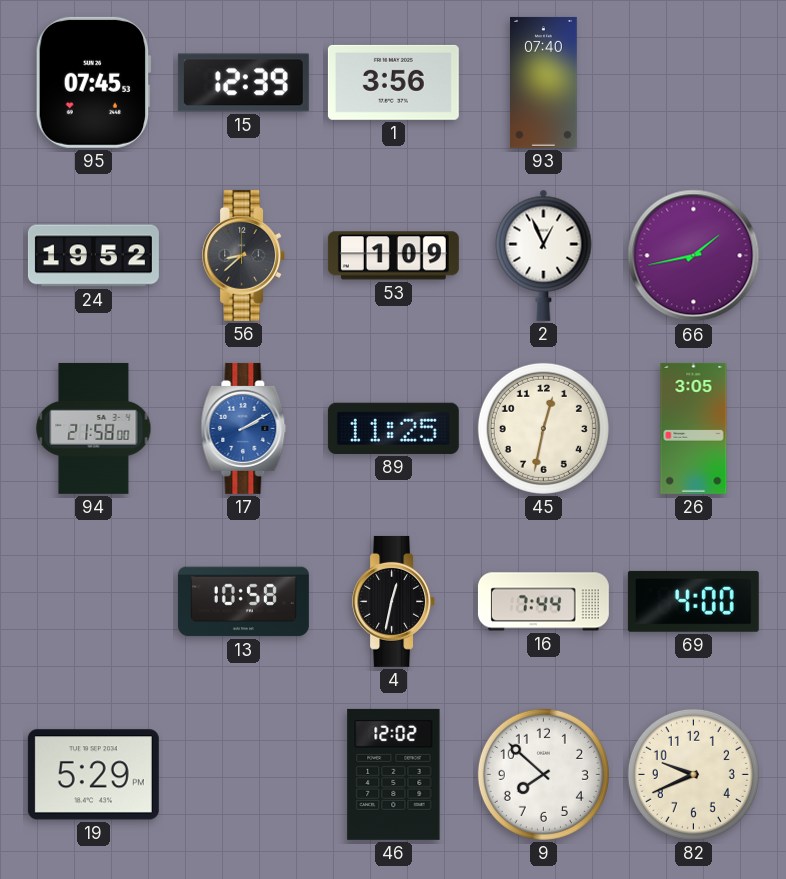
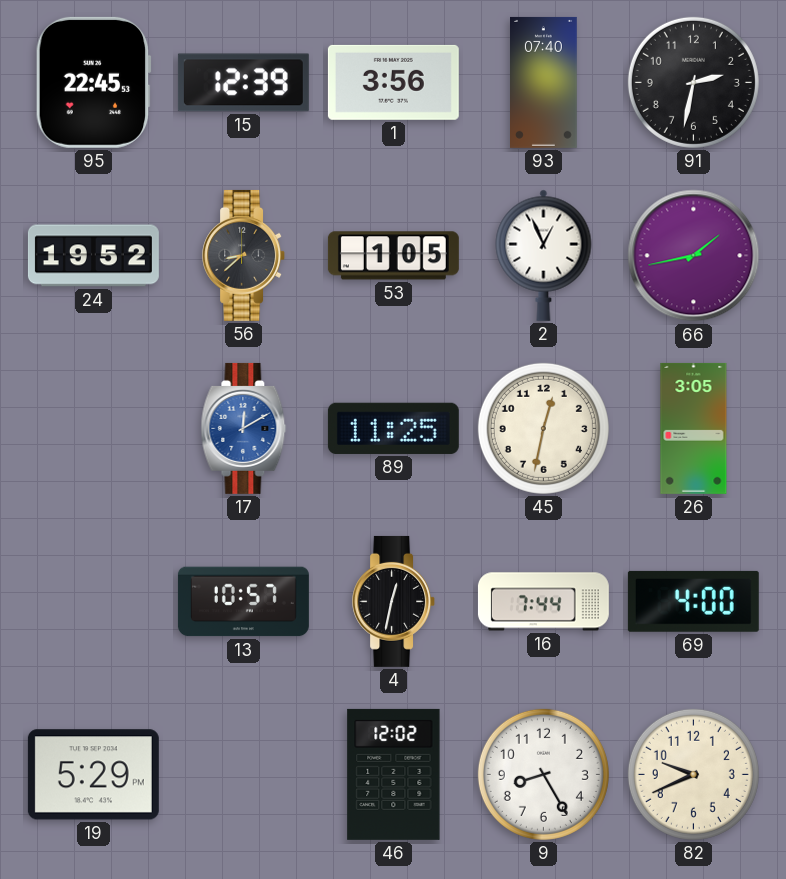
95: 07:45 -> 22:45
91: none -> 2:32
53: 1:09 -> 1:05
94: 21:58 -> none
17: 2:10 -> 12:10
13: 10:58 -> 10:57
9: 7:52 -> 8:25
